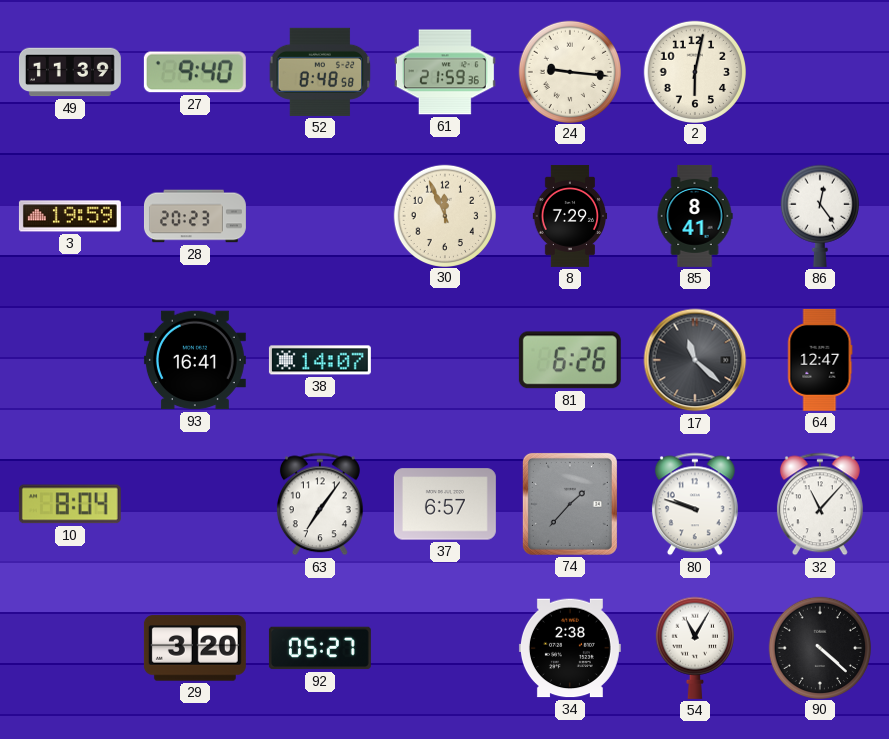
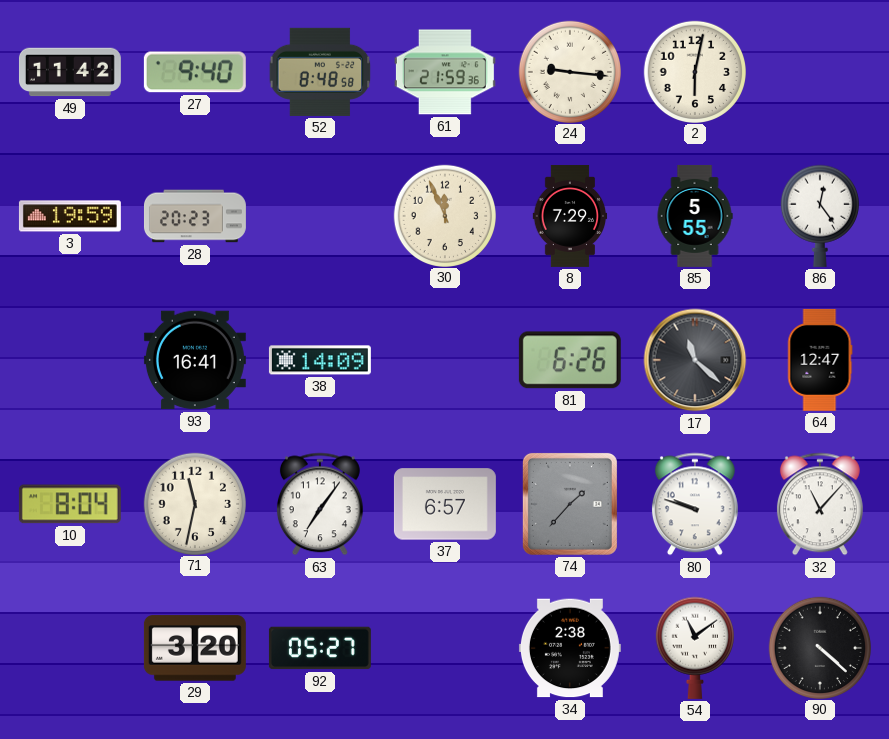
49: 11:39 -> 11:42
85: 8:41 -> 5:55
38: 14:07 -> 14:09
71: none -> 11:32
54: 11:05 -> 11:09
